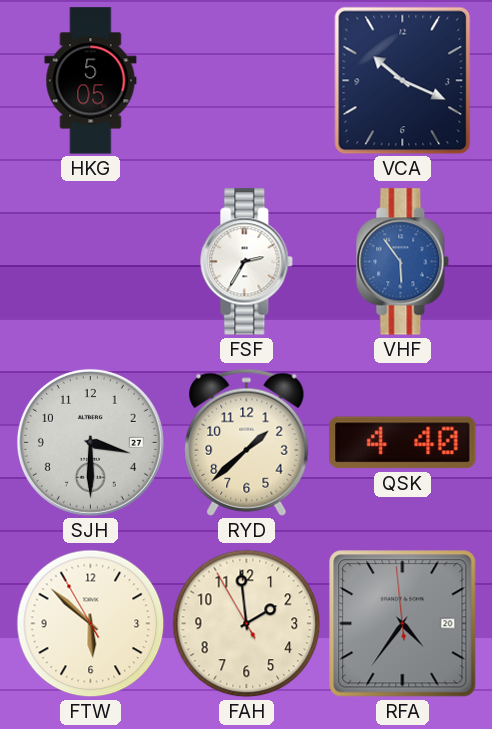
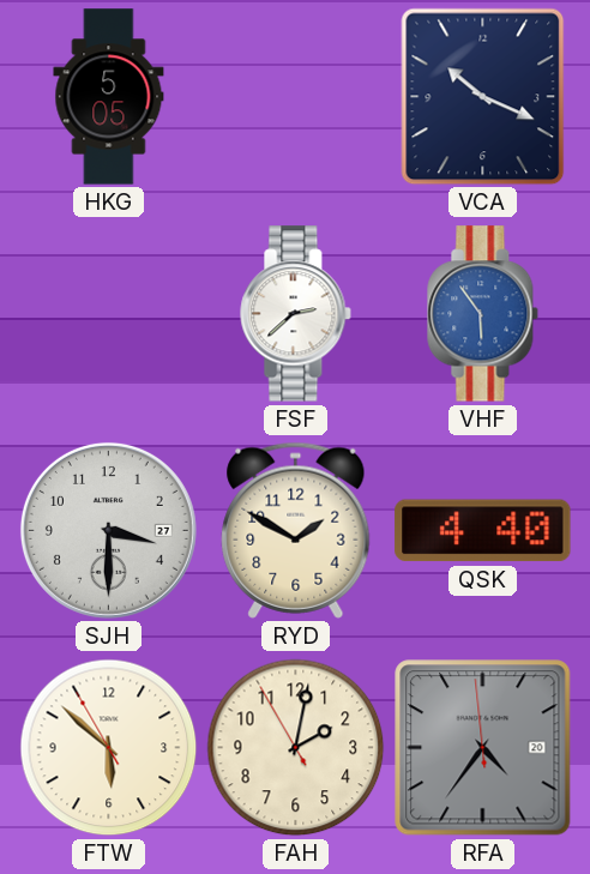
FSF: 2:35 -> 2:38
RYD: 1:38 -> 1:50
FAH: 1:58 -> 2:01
